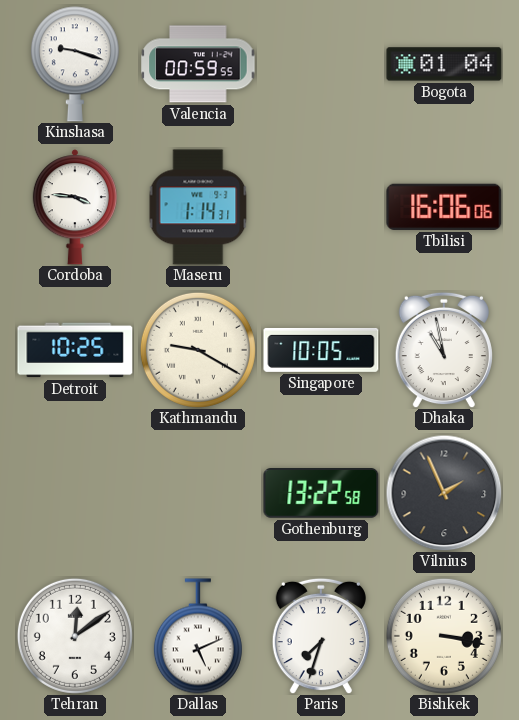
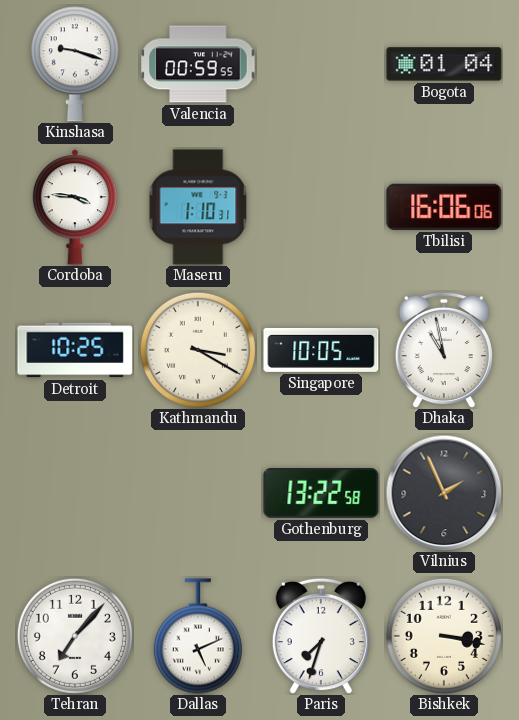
Maseru: 1:14 -> 1:10
Kathmandu: 9:20 -> 3:20
Tehran: 12:09 -> 7:07
